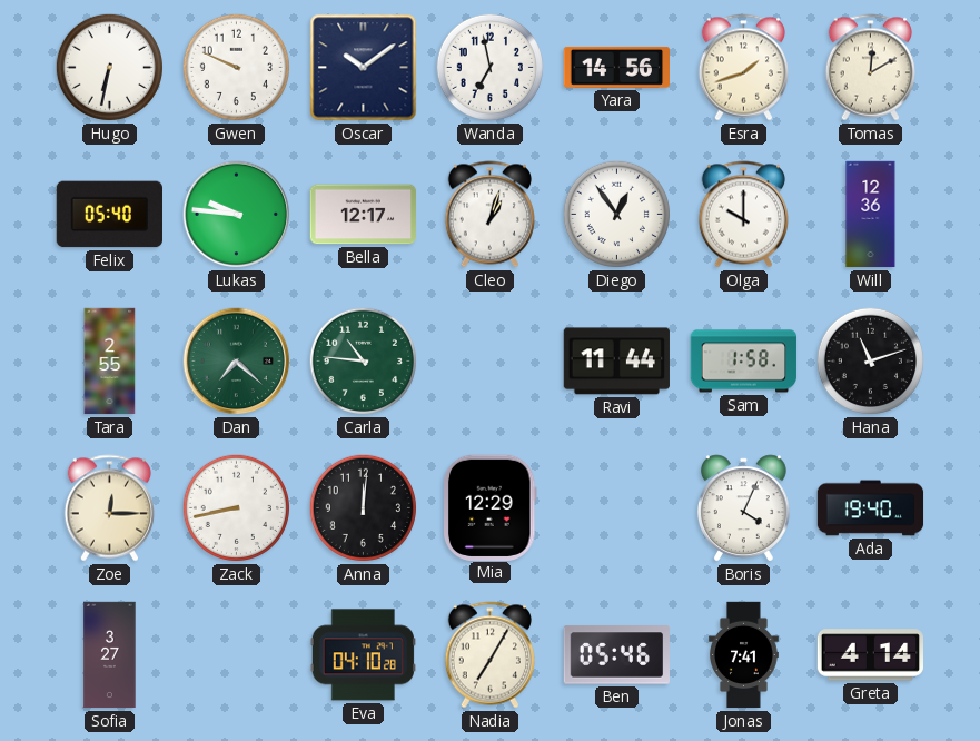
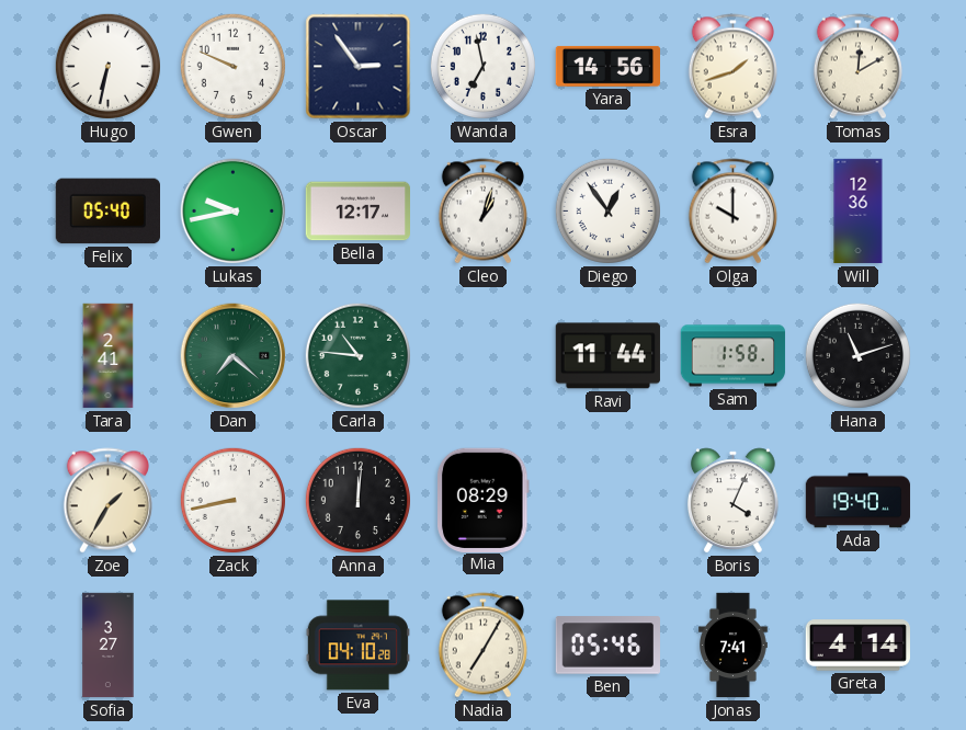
Oscar: 10:09 -> 2:54
Lukas: 9:46 -> 9:43
Tara: 2:55 -> 2:41
Zoe: 12:15 -> 1:35
Mia: 12:29 -> 08:29
